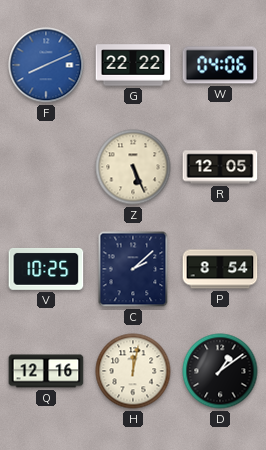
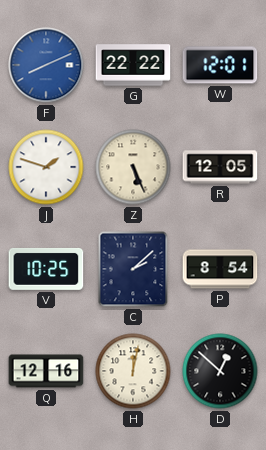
W: 04:06 -> 12:01
J: none -> 1:48
D: 1:09 -> 12:52
